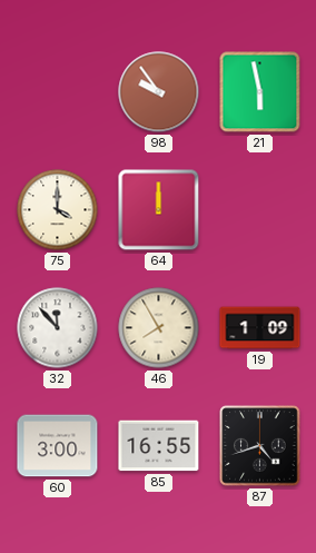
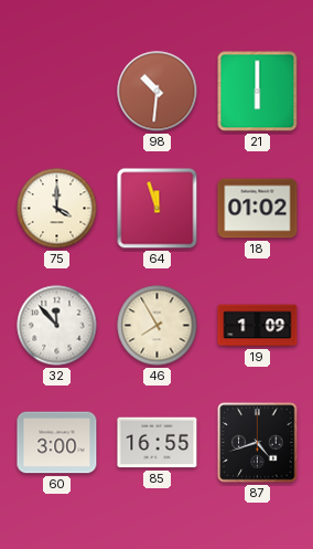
98: 9:54 -> 10:31
21: 5:58 -> 6:00
64: 12:00 -> 11:57
18: none -> 01:02
